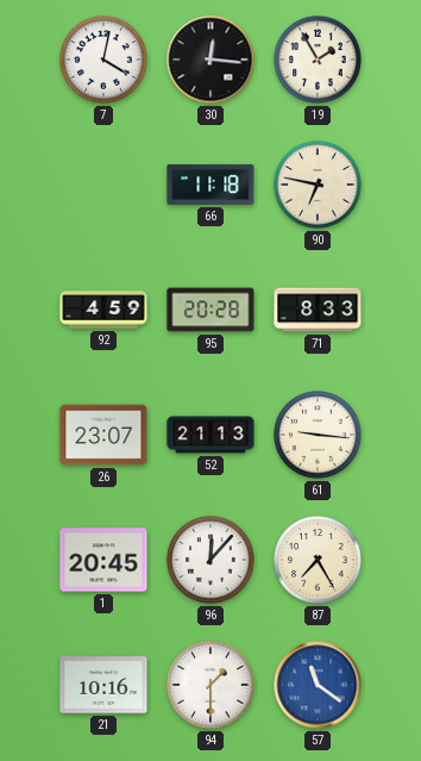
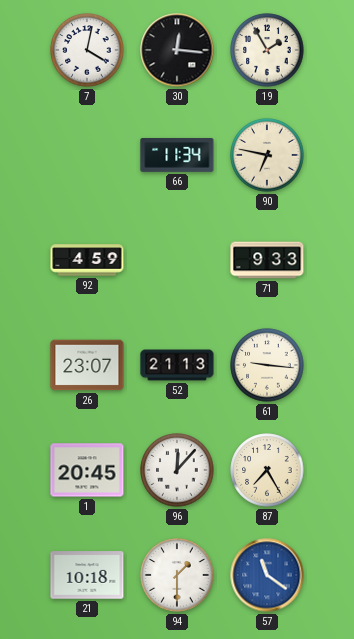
66: 11:18 -> 11:34
95: 20:28 -> none
71: 8:33 -> 9:33
21: 10:16 -> 10:18
